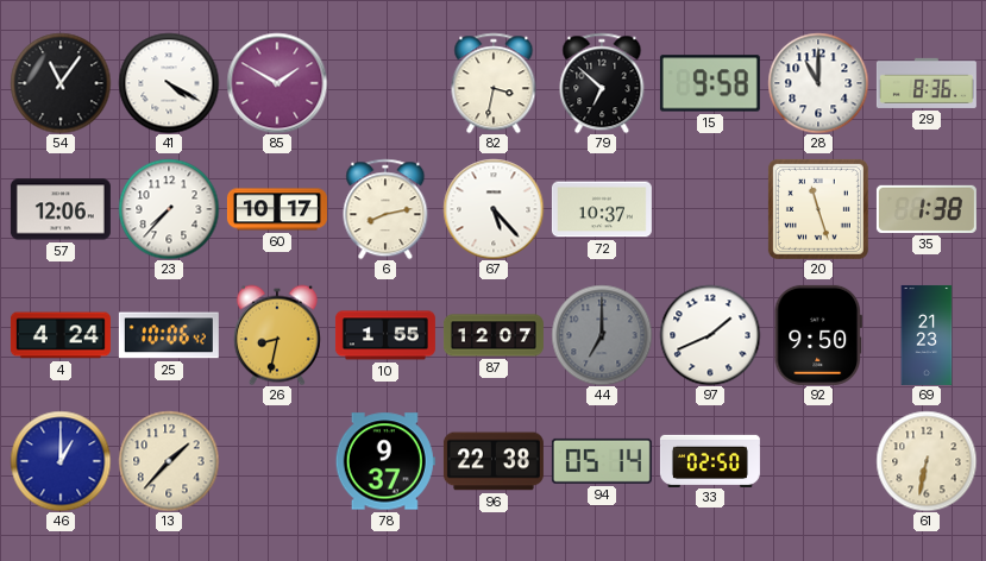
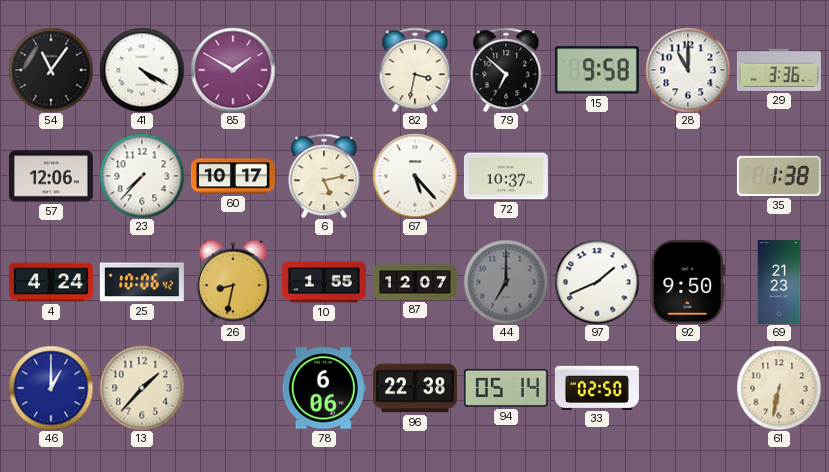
29: 8:36 -> 3:36
6: 8:13 -> 5:13
20: 11:27 -> none
78: 9:37 -> 6:06
